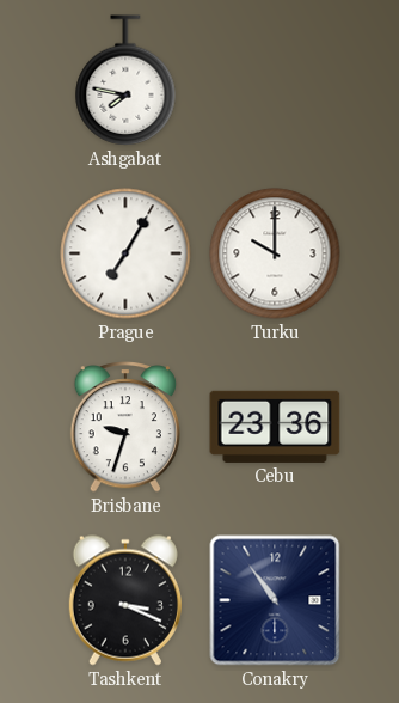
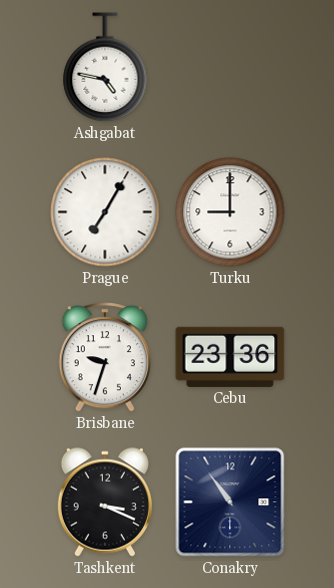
Ashgabat: 7:47 -> 4:47
Turku: 10:00 -> 9:00
